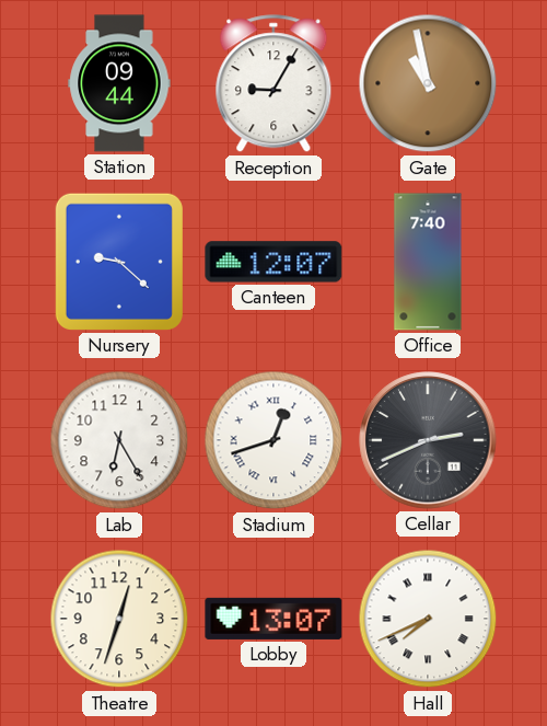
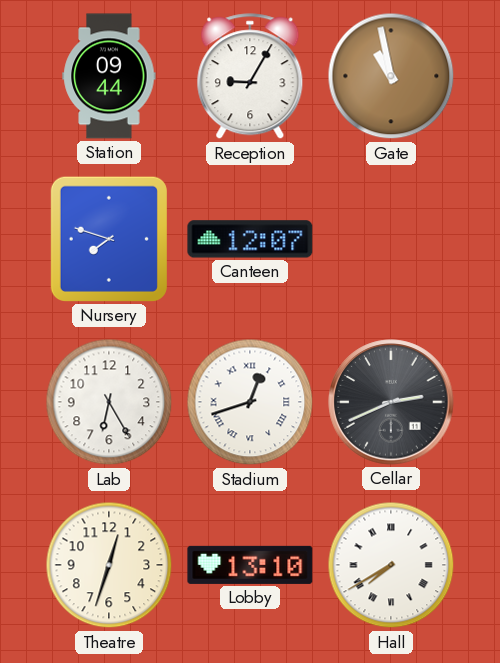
Nursery: 9:22 -> 7:48
Office: 7:40 -> none
Lobby: 13:07 -> 13:10
Hall: 7:41 -> 7:40
